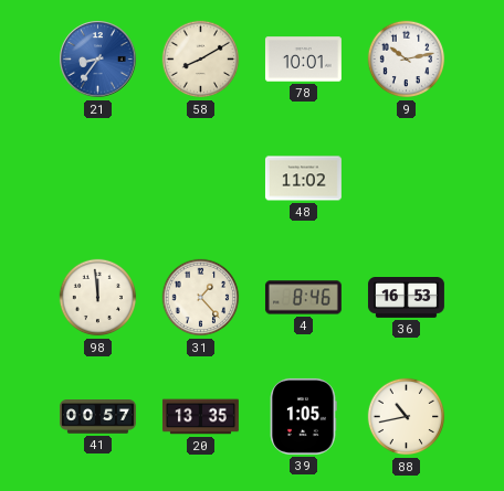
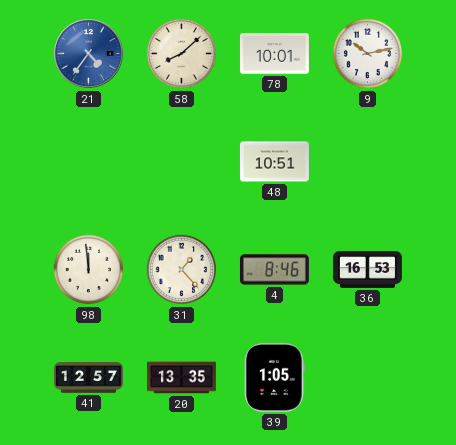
21: 8:36 -> 4:36
58: 8:10 -> 8:08
48: 11:02 -> 10:51
41: 00:57 -> 12:57
88: 10:43 -> none
